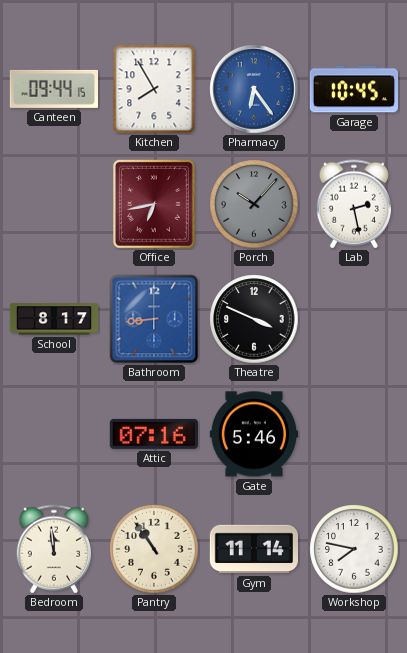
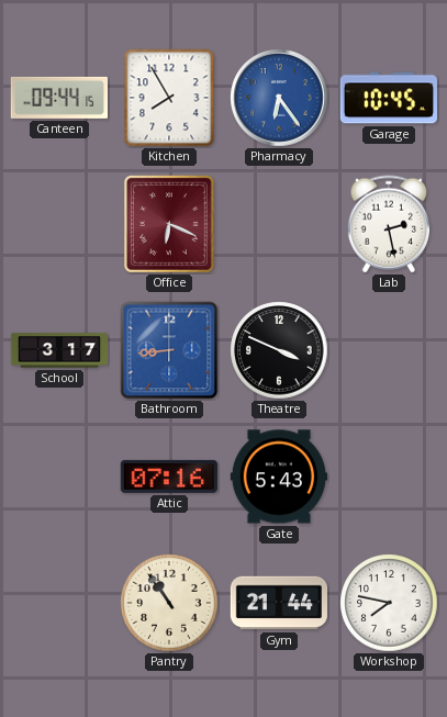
Office: 6:43 -> 6:19
Porch: 10:07 -> none
School: 8:17 -> 3:17
Gate: 5:46 -> 5:43
Bedroom: 11:59 -> none
Gym: 11:14 -> 21:44
